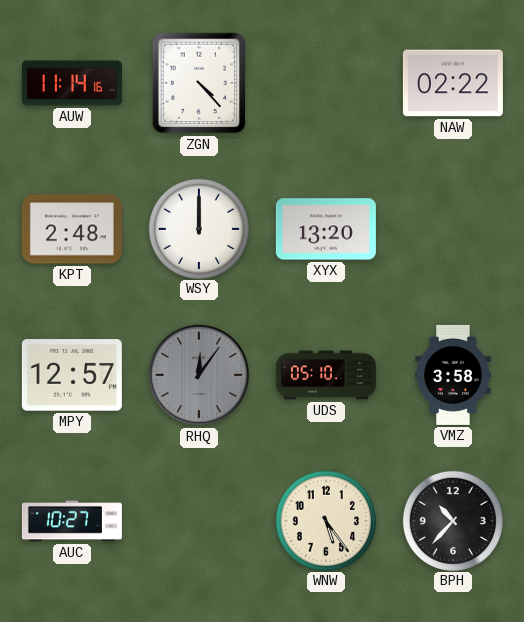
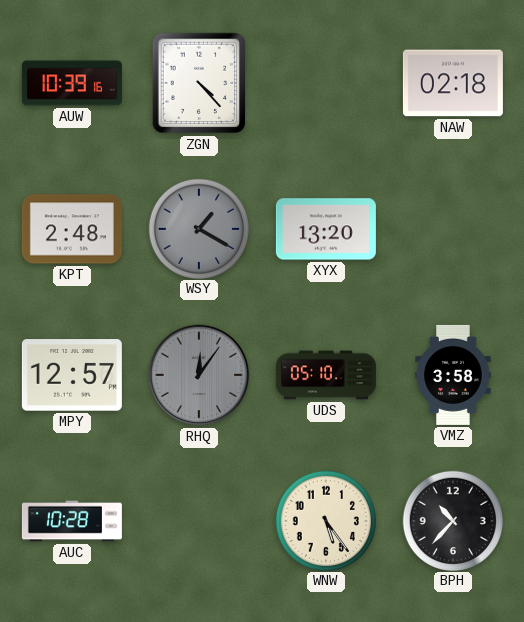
AUW: 11:14 -> 10:39
NAW: 02:22 -> 02:18
WSY: 12:00 -> 1:20
WSY dial: white -> grey
AUC: 10:27 -> 10:28
